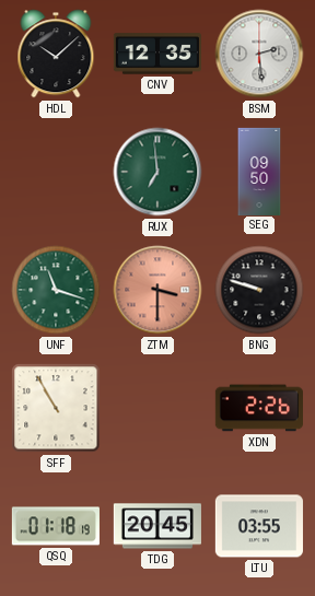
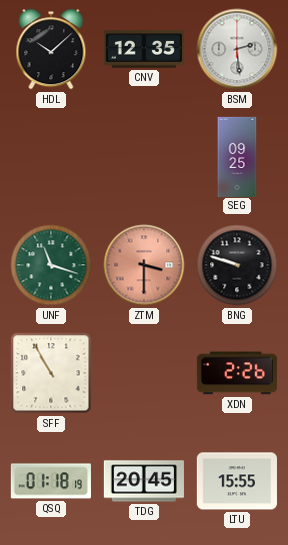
RUX: 6:59 -> none
SEG: 09:50 -> 09:25
LTU: 03:55 -> 15:55
